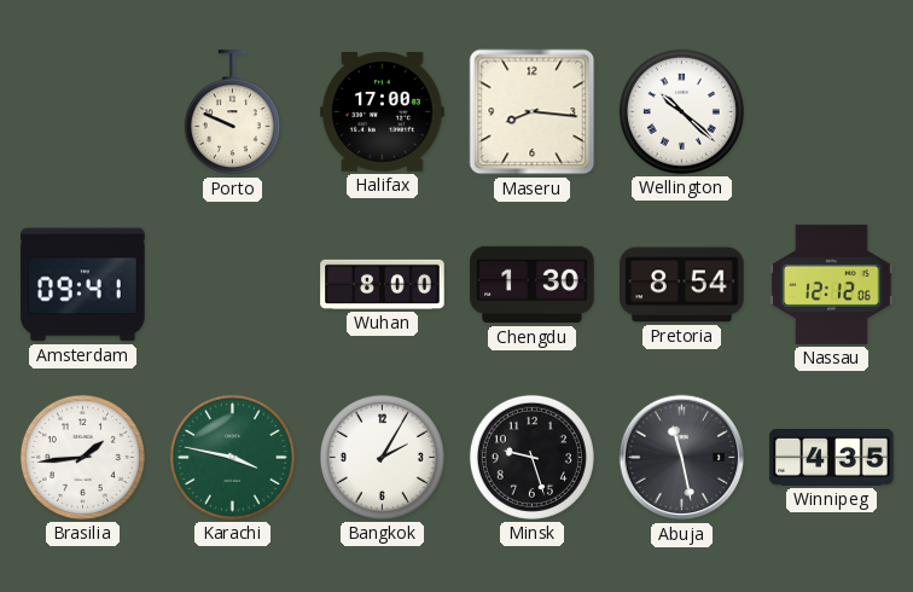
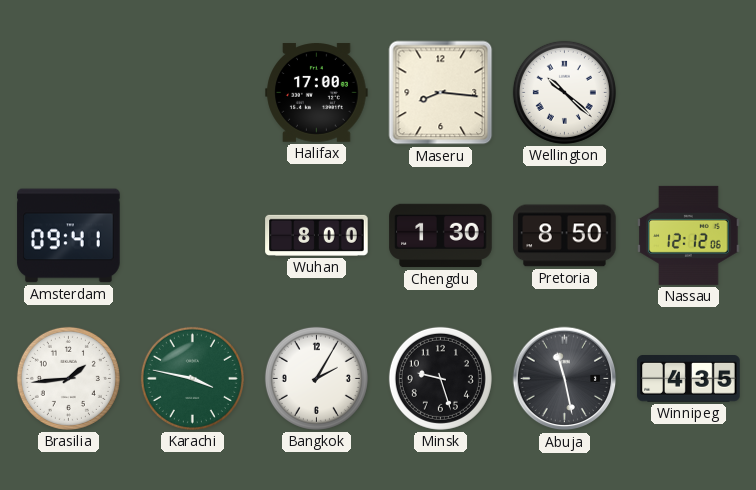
Porto: 9:49 -> none
Pretoria: 8:54 -> 8:50
